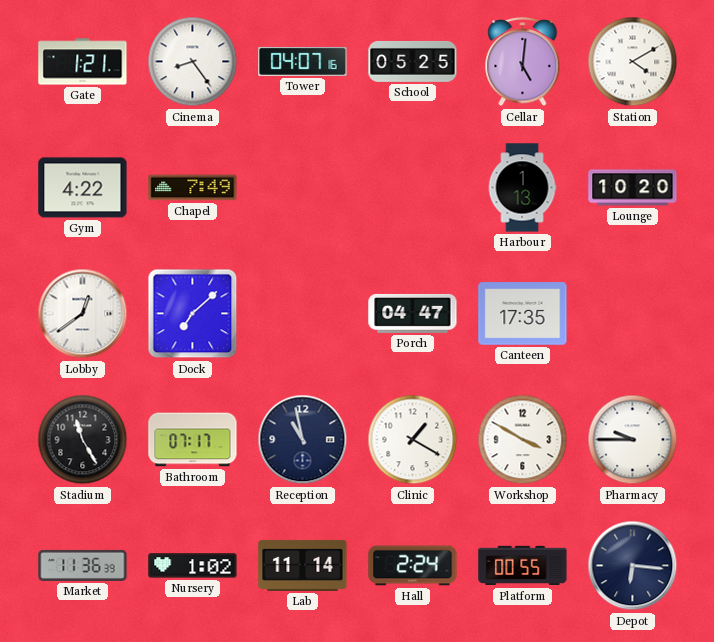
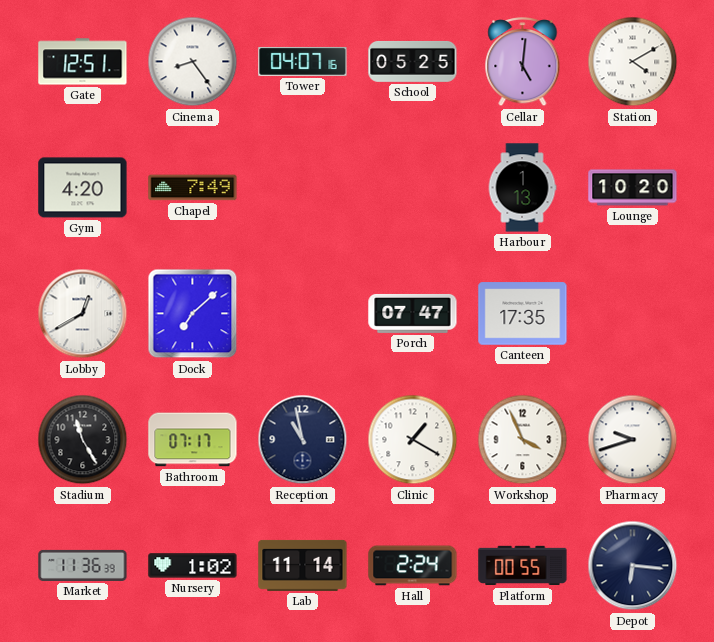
Gate: 1:21 -> 12:51
Gym: 4:22 -> 4:20
Lobby: 12:39 -> 12:40
Porch: 04:47 -> 07:47
Workshop: 3:50 -> 3:56
Pharmacy: 9:45 -> 9:42
